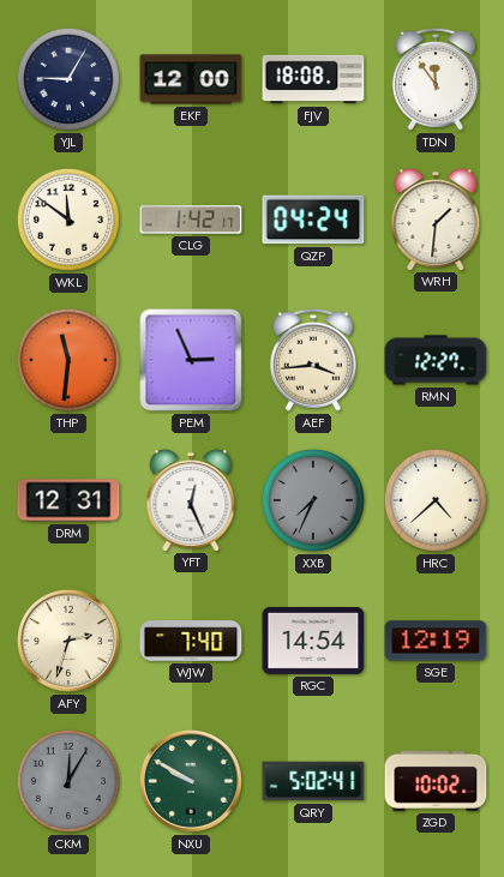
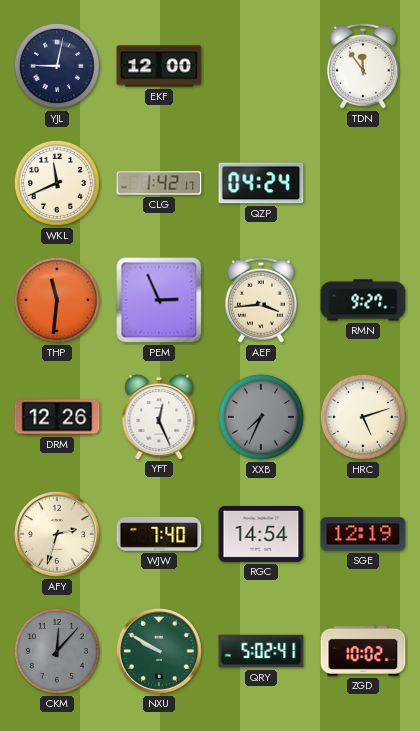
YJL: 9:05 -> 9:02
FJV: 18:08 -> none
WKL: 11:51 -> 11:41
WRH: 1:31 -> none
RMN: 12:27 -> 9:27
DRM: 12:31 -> 12:26
HRC: 4:38 -> 5:12
CKM: 12:05 -> 12:07
